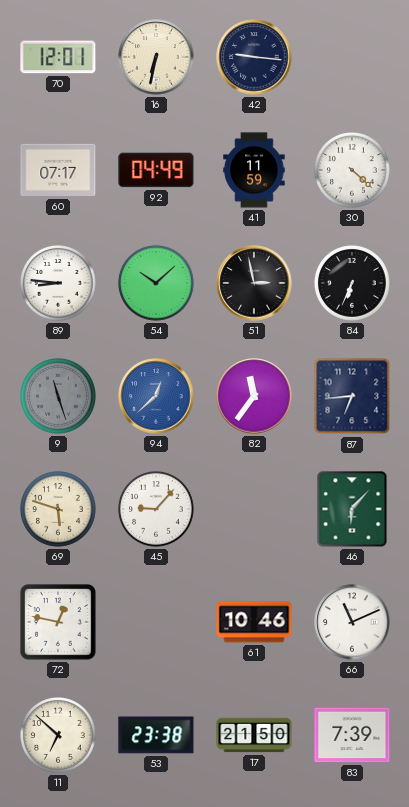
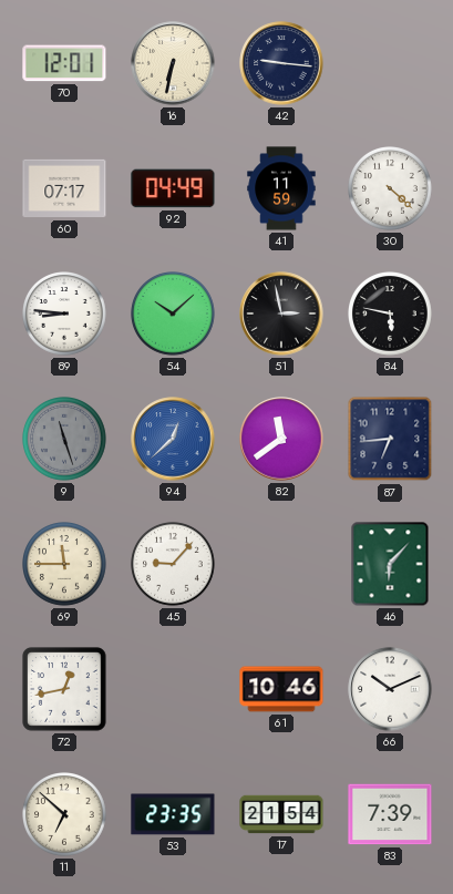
84: 6:34 -> 5:47
82: 11:36 -> 11:39
69: 5:48 -> 11:45
72: 12:47 -> 12:43
66: 11:11 -> 10:11
53: 23:38 -> 23:35
17: 21:50 -> 21:54
